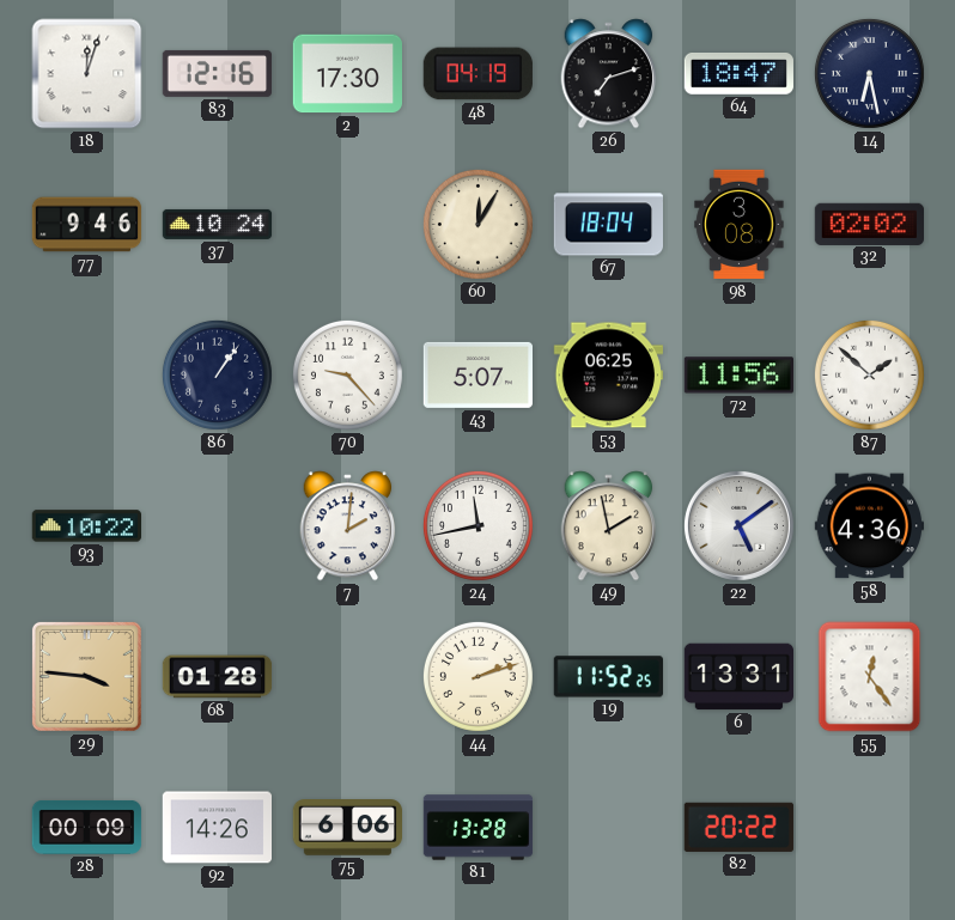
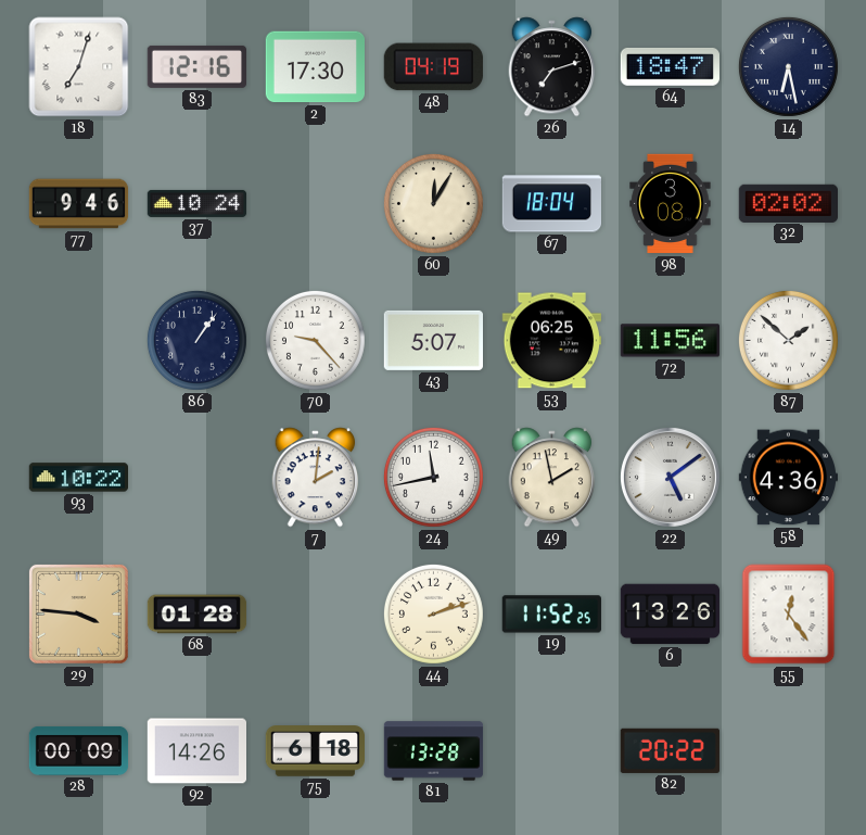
18: 12:03 -> 7:03
6: 13:31 -> 13:26
75: 6:06 -> 6:18
